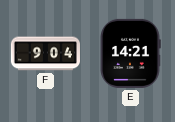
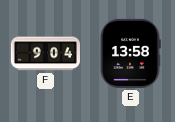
E: 14:21 -> 13:58
